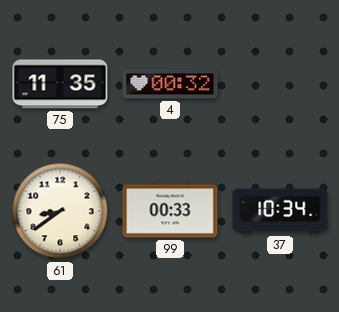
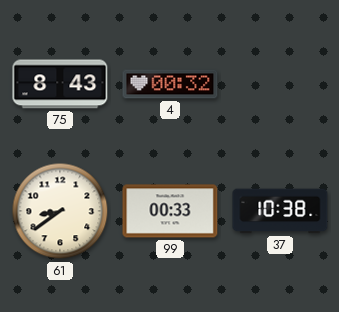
75: 11:35 -> 8:43
37: 10:34 -> 10:38
